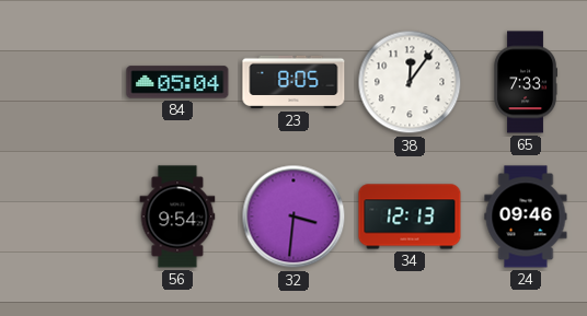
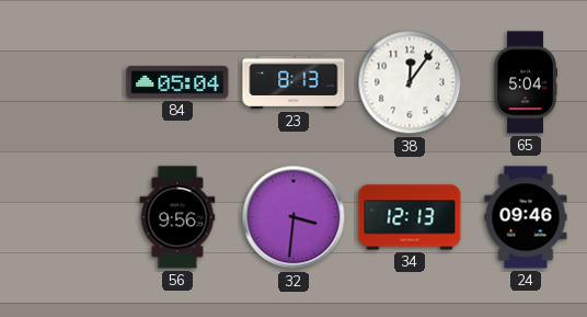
23: 8:05 -> 8:13
65: 7:33 -> 5:04
56: 9:54 -> 9:56
